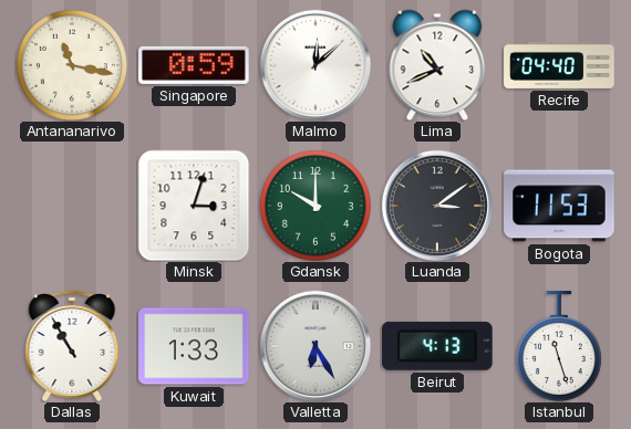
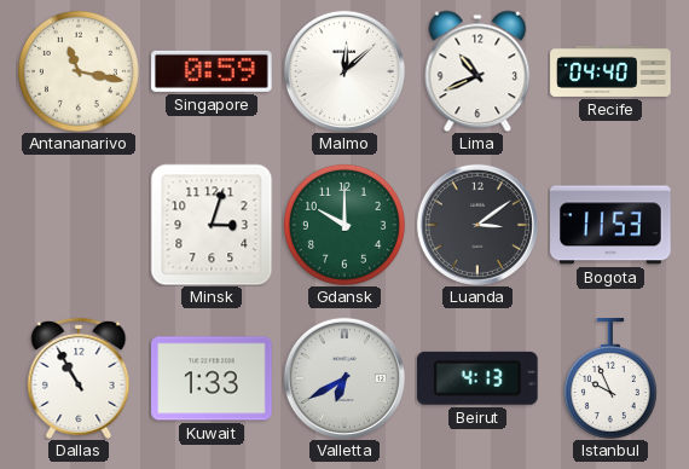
Valletta: 6:25 -> 6:40
Istanbul: 11:27 -> 9:56
